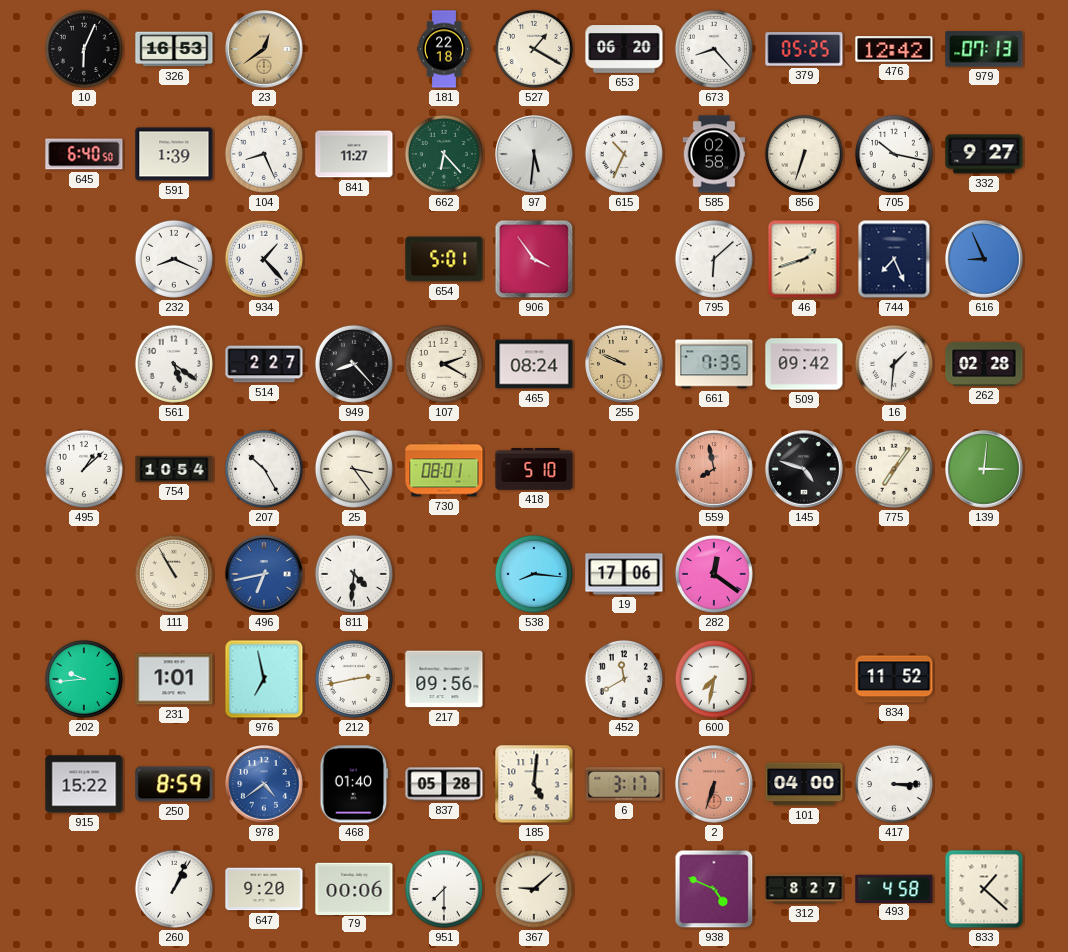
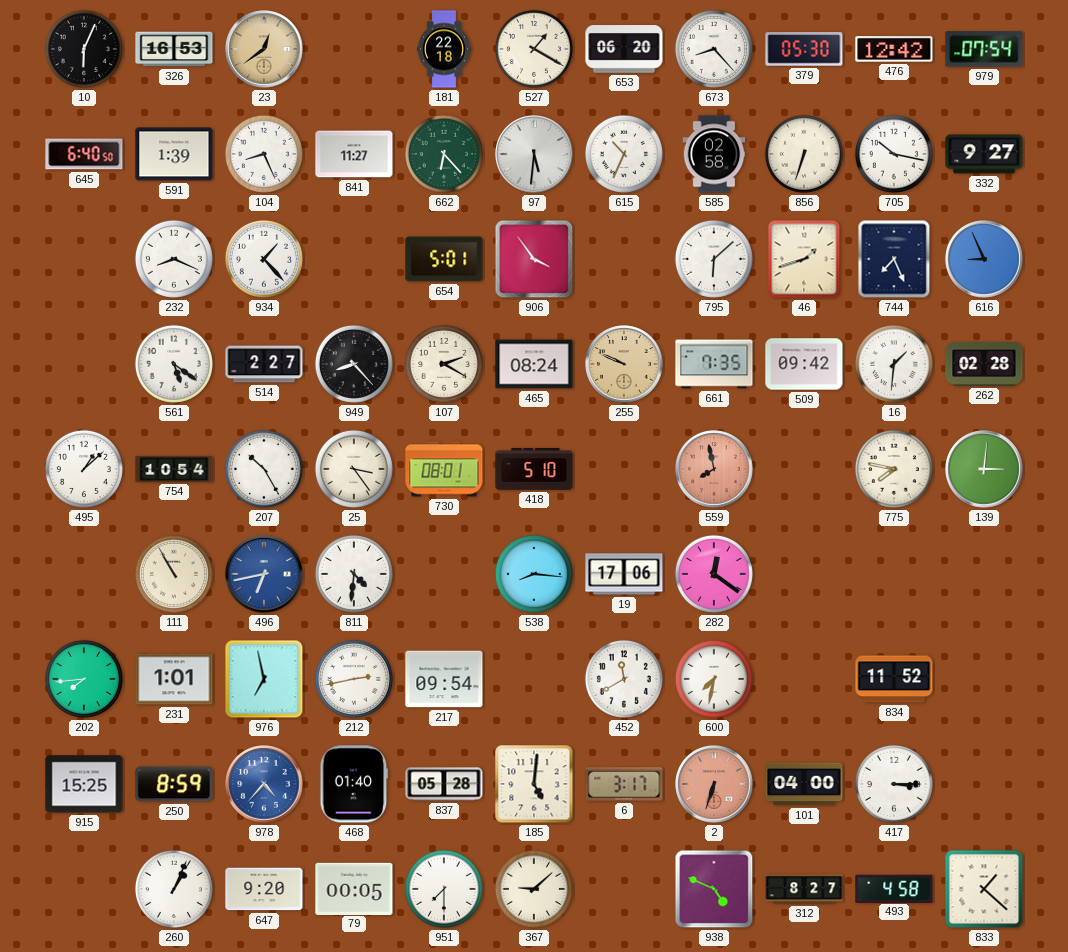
379: 05:25 -> 05:30
979: 07:13 -> 07:54
145: 4:48 -> none
775: 7:06 -> 7:47
202: 9:44 -> 7:44
217: 09:56 -> 09:54
915: 15:22 -> 15:25
978: 4:39 -> 4:37
79: 00:06 -> 00:05
